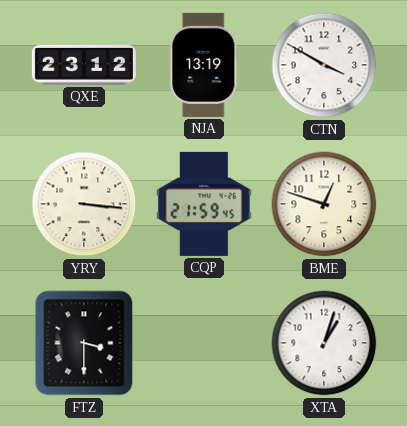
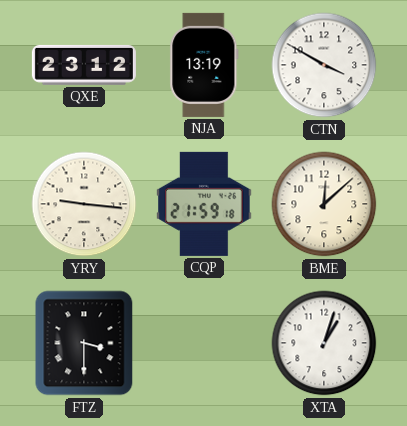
YRY: 3:16 -> 9:16
CQP: 21:59:45 -> 21:59:18
BME: 12:48 -> 12:08
